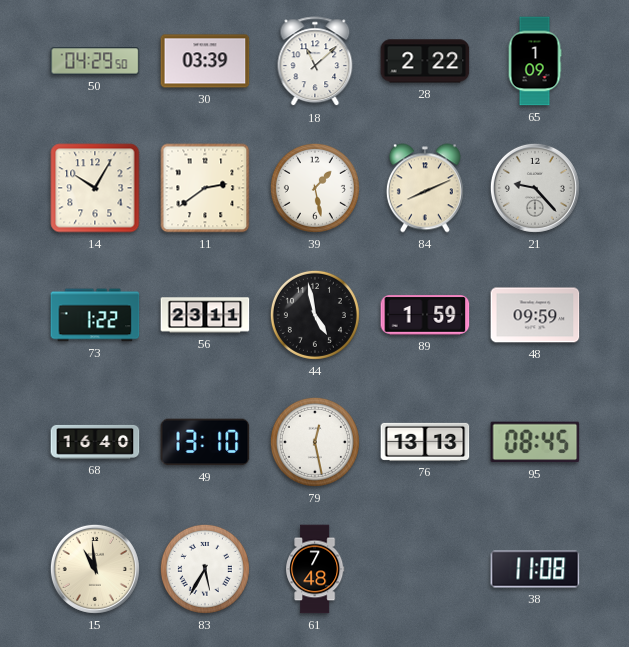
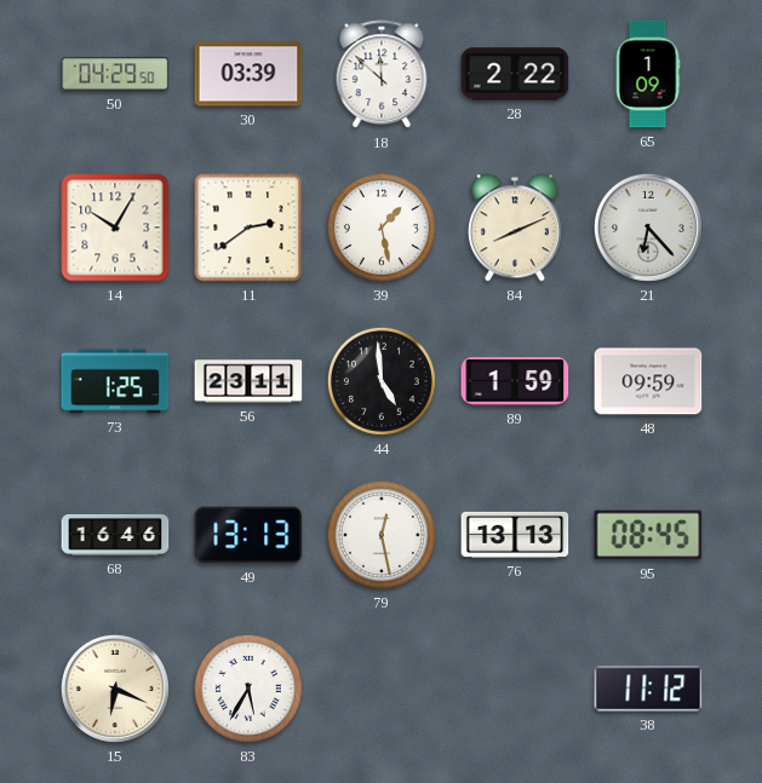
18: 11:08 -> 11:52
21: 9:23 -> 6:23
73: 1:22 -> 1:25
44: 4:58 -> 4:59
68: 16:40 -> 16:46
49: 13:10 -> 13:13
15: 10:59 -> 6:19
61: 7:48 -> none
38: 11:08 -> 11:12
